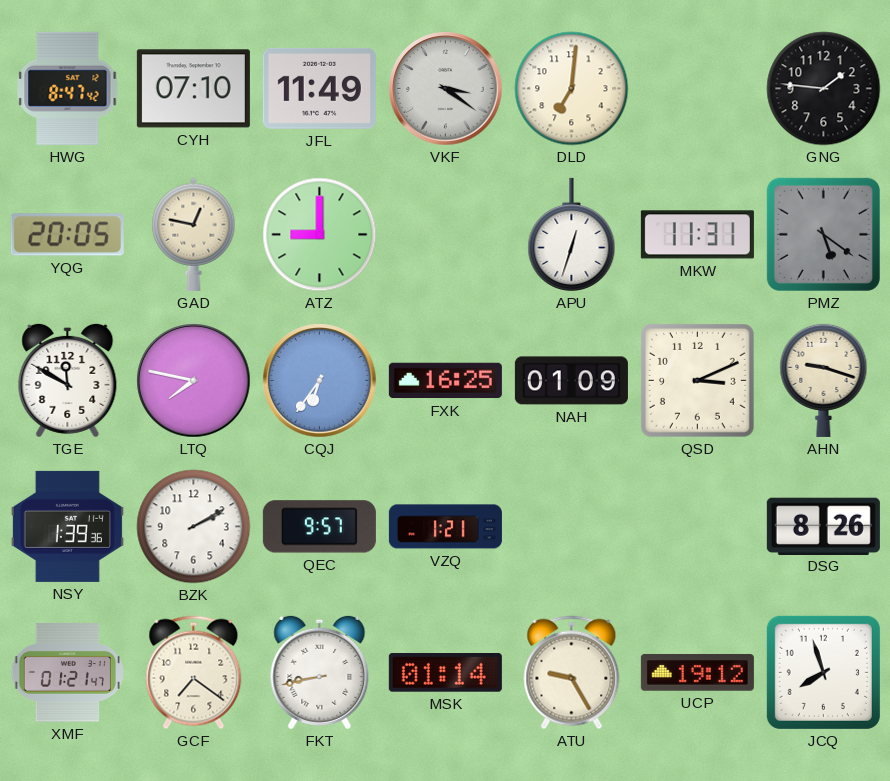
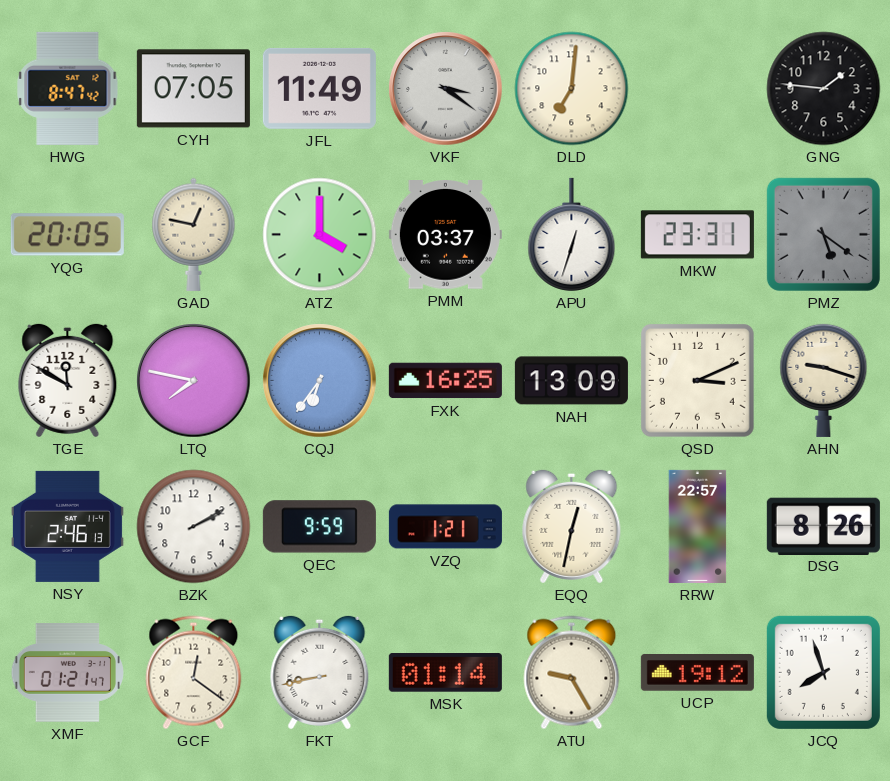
CYH: 07:10 -> 07:05
ATZ: 9:00 -> 4:00
PMM: none -> 03:37
MKW: 11:31 -> 23:31
NAH: 01:09 -> 13:09
NSY: 1:39 -> 2:46
QEC: 9:57 -> 9:59
EQQ: none -> 12:32
RRW: none -> 22:57
GCF: 7:21 -> 12:21
